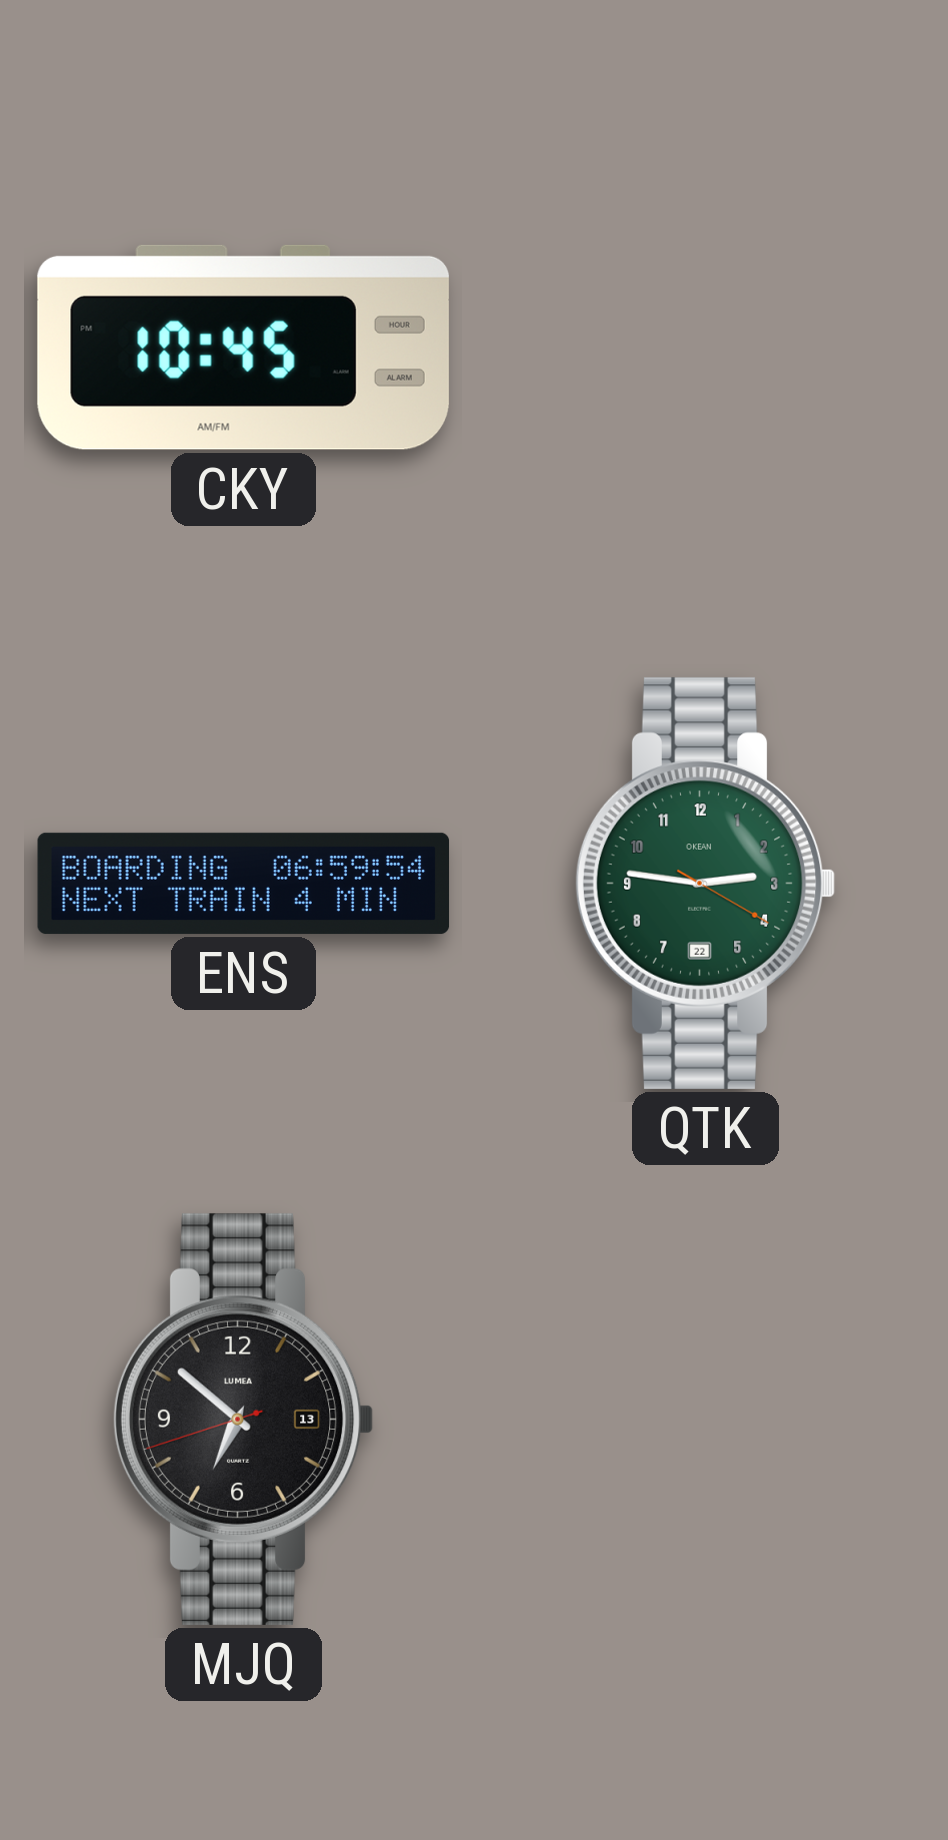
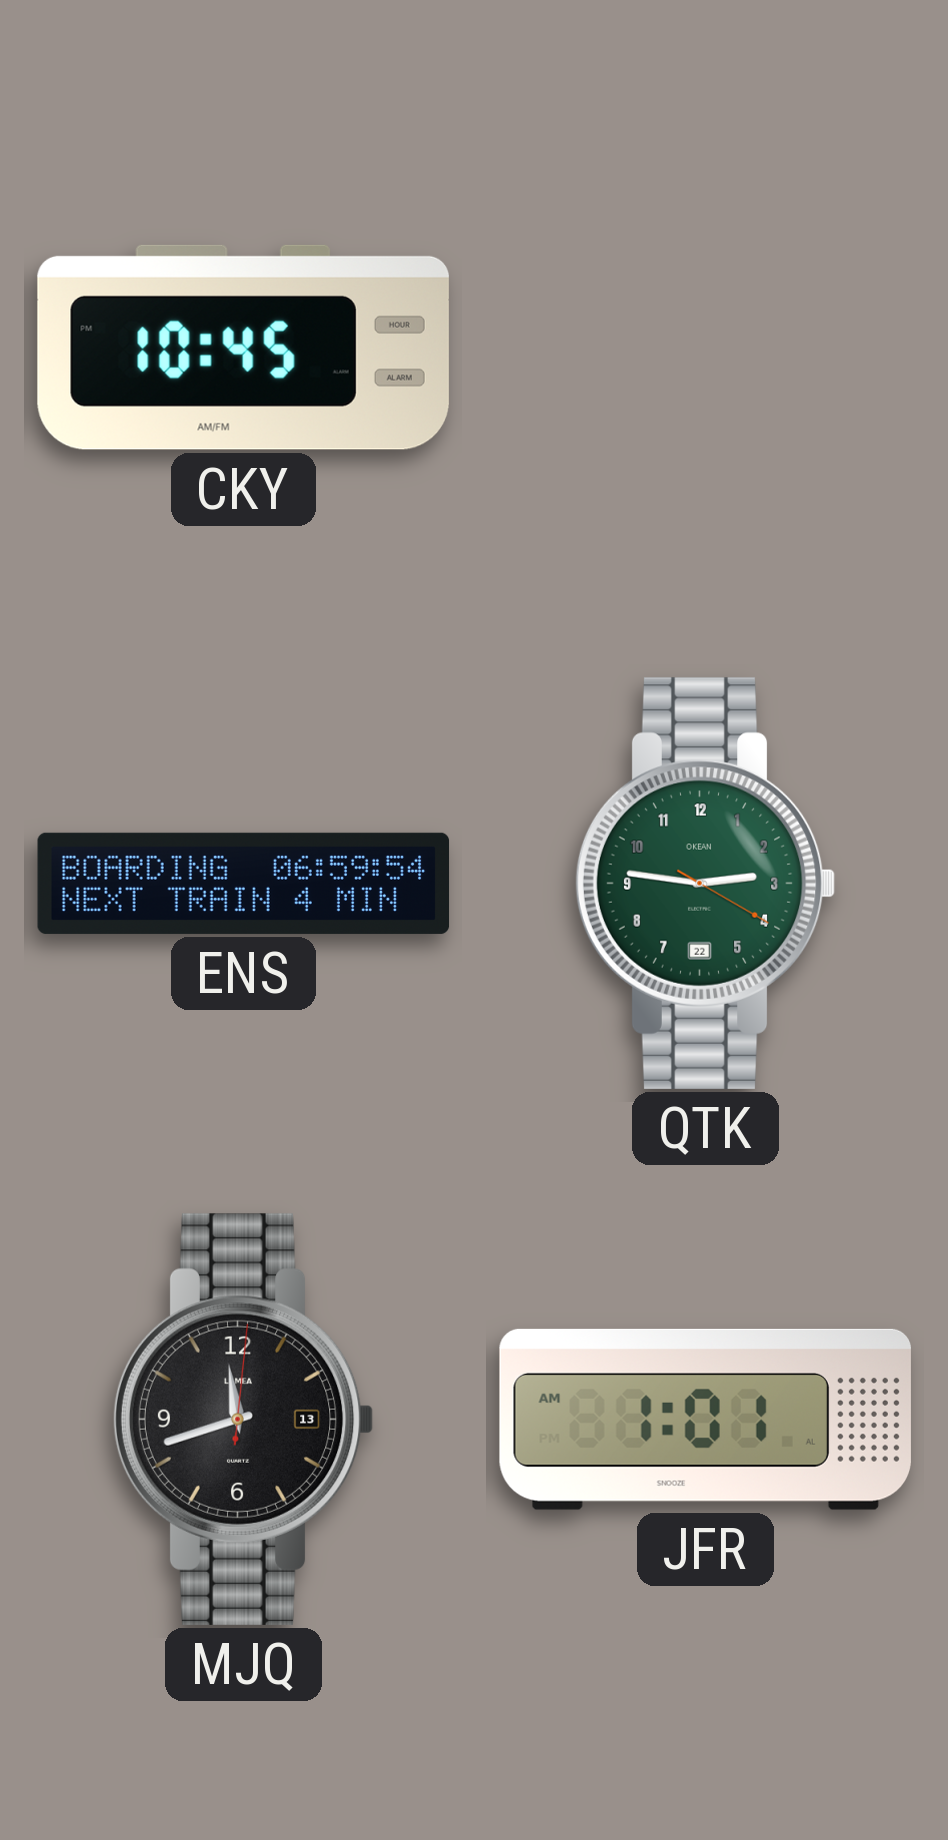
MJQ: 6:51 -> 11:42
JFR: none -> 1:01
